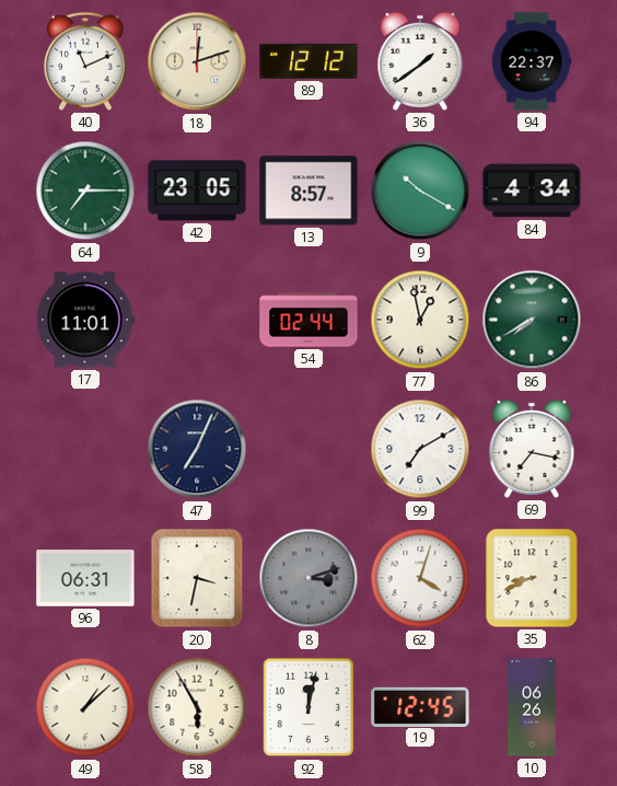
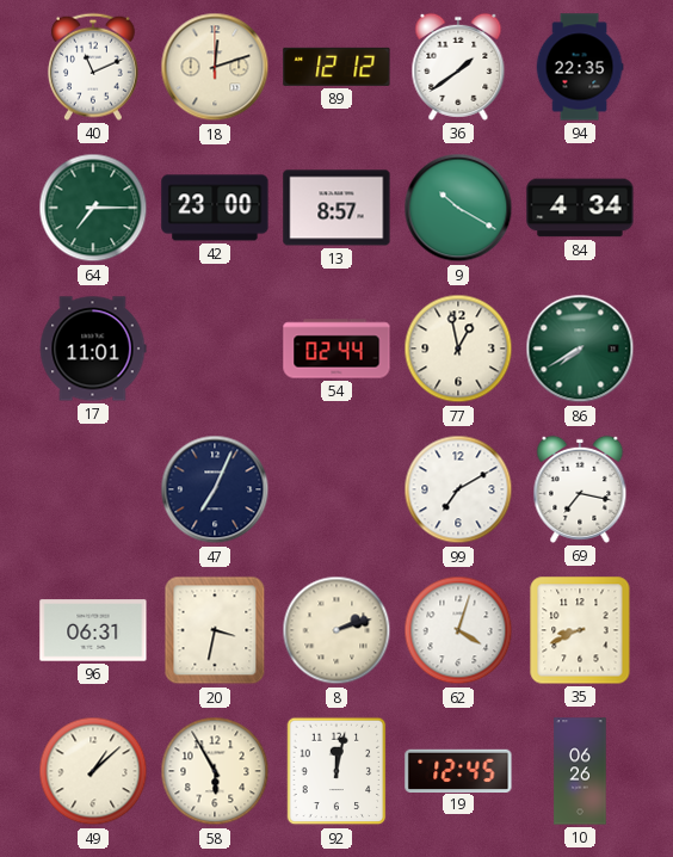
94: 22:37 -> 22:35
42: 23:05 -> 23:00
8: 3:12 -> 2:12
8 dial: grey -> cream
